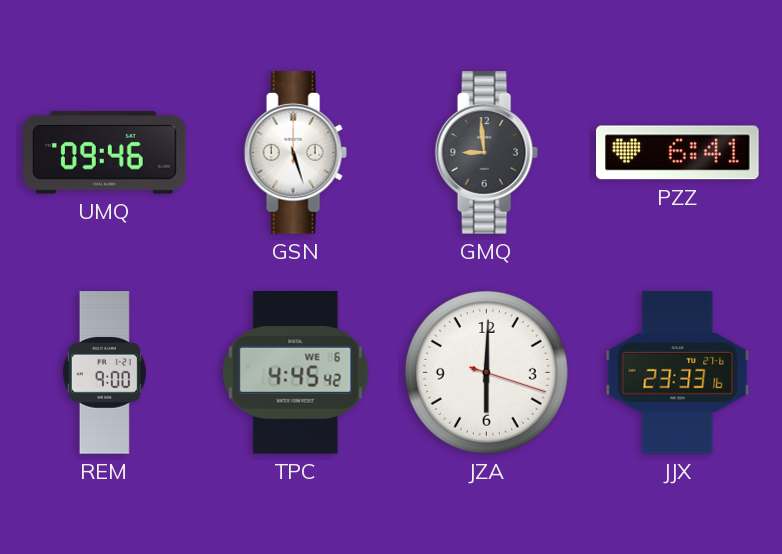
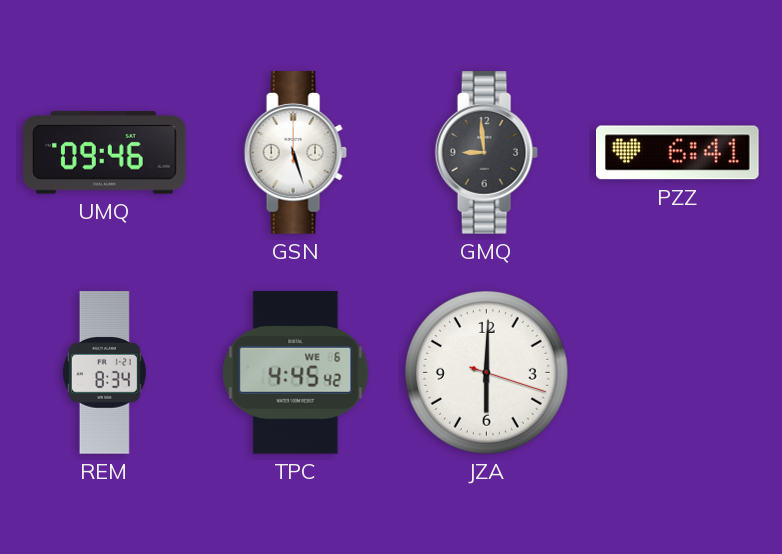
REM: 9:00 -> 8:34
JJX: 23:33 -> none
